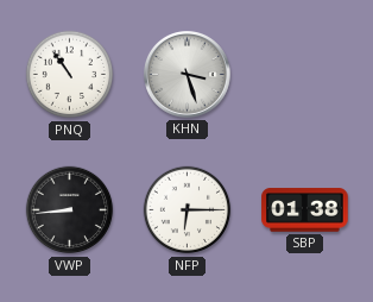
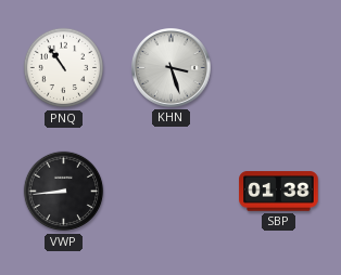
NFP: 6:15 -> none
